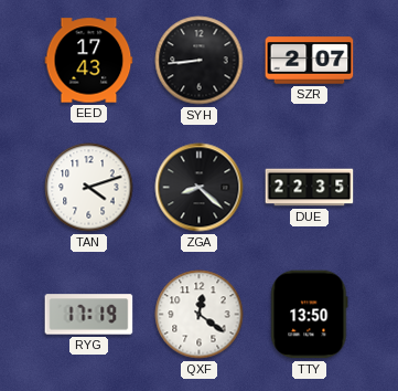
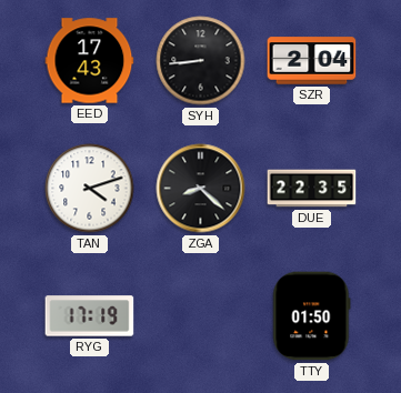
SZR: 2:07 -> 2:04
QXF: 12:21 -> none
TTY: 13:50 -> 01:50
